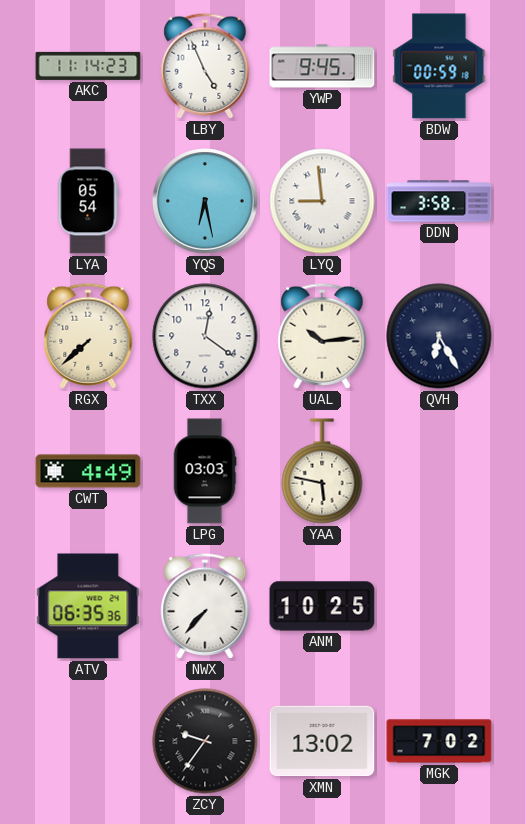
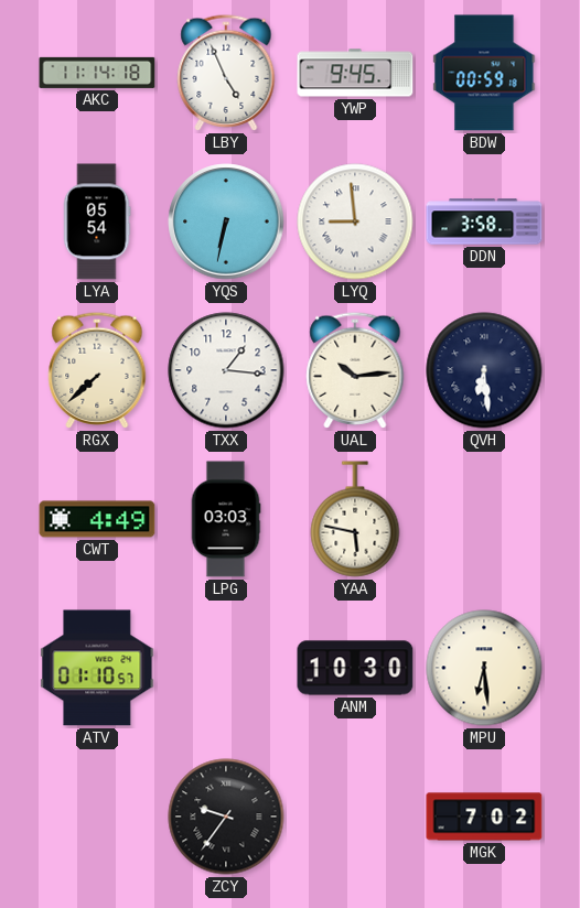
AKC: 11:14:23 -> 11:14:18
YQS: 6:28 -> 6:32
TXX: 12:21 -> 1:16
QVH: 6:25 -> 6:29
ATV: 06:35 -> 01:10
NWX: 7:37 -> none
ANM: 10:25 -> 10:30
MPU: none -> 6:29
XMN: 13:02 -> none
